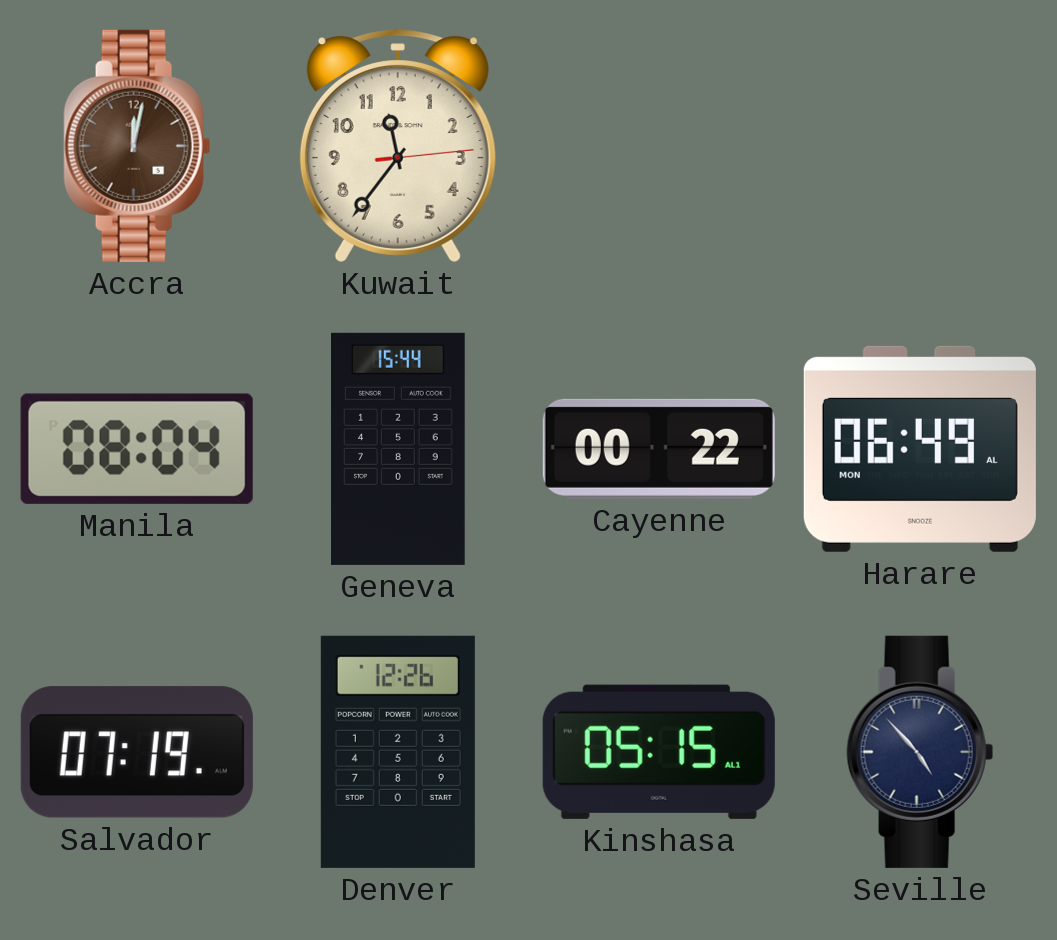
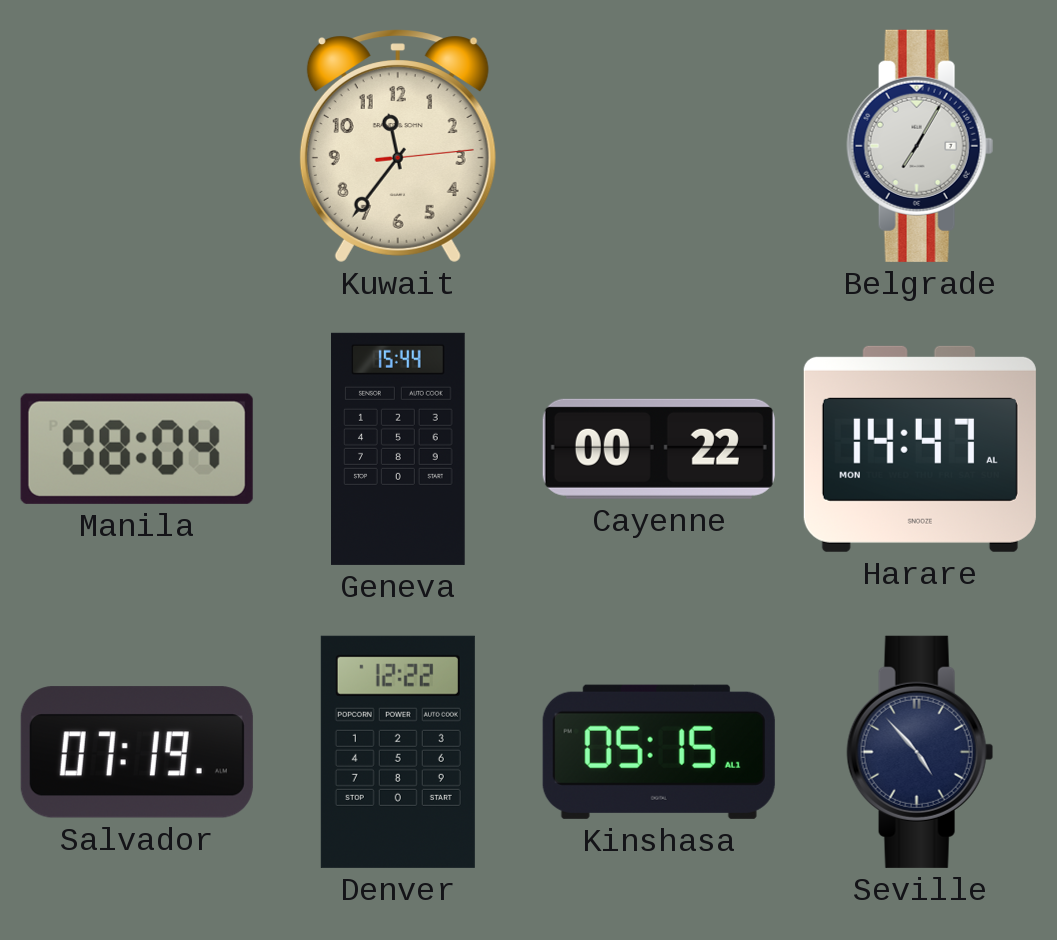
Accra: 12:02 -> none
Belgrade: none -> 7:05
Harare: 06:49 -> 14:47
Denver: 12:26 -> 12:22
